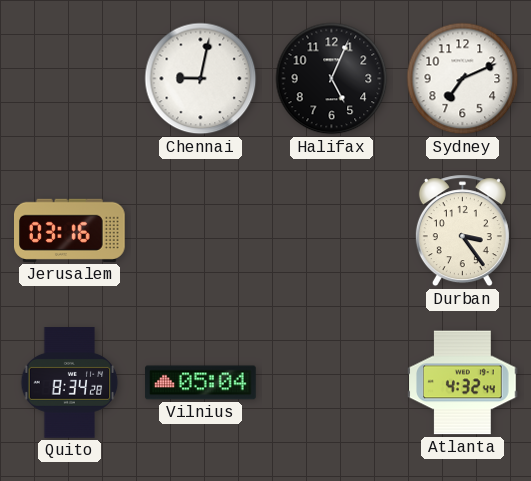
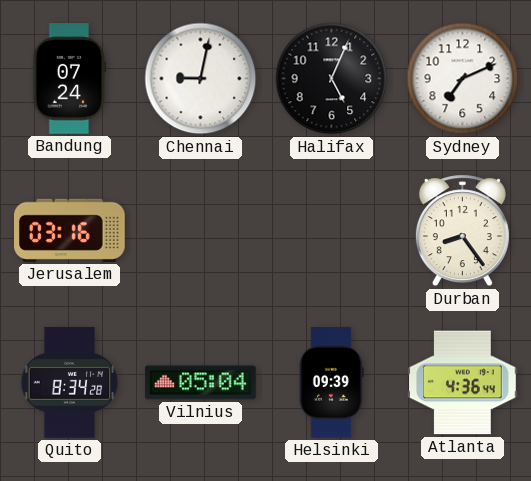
Bandung: none -> 07:24
Durban: 3:24 -> 8:24
Helsinki: none -> 09:39
Atlanta: 4:32 -> 4:36
